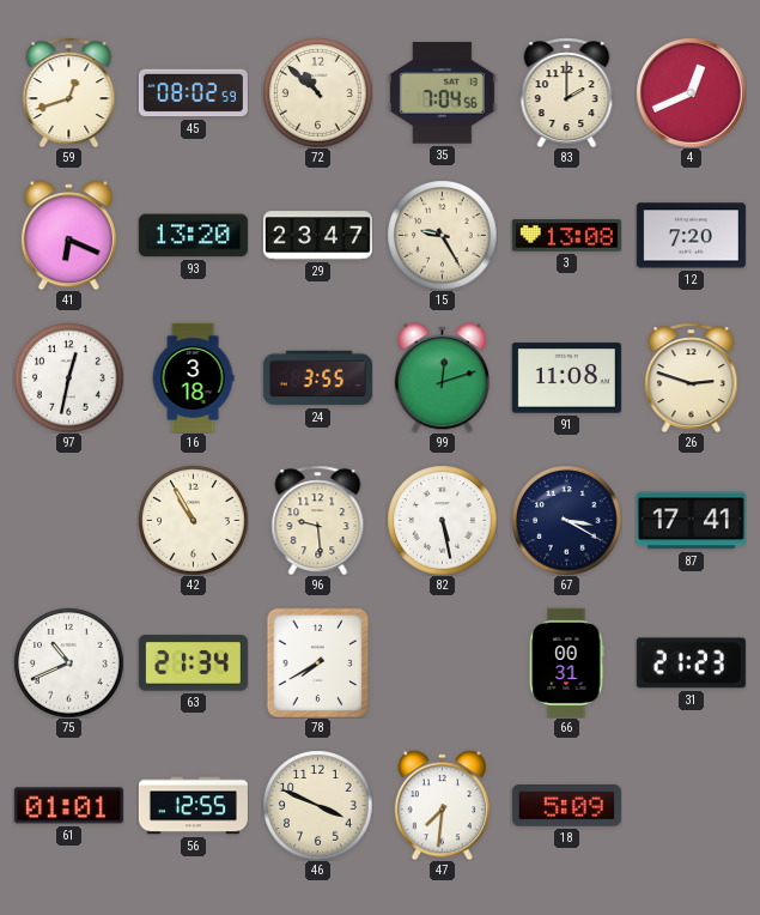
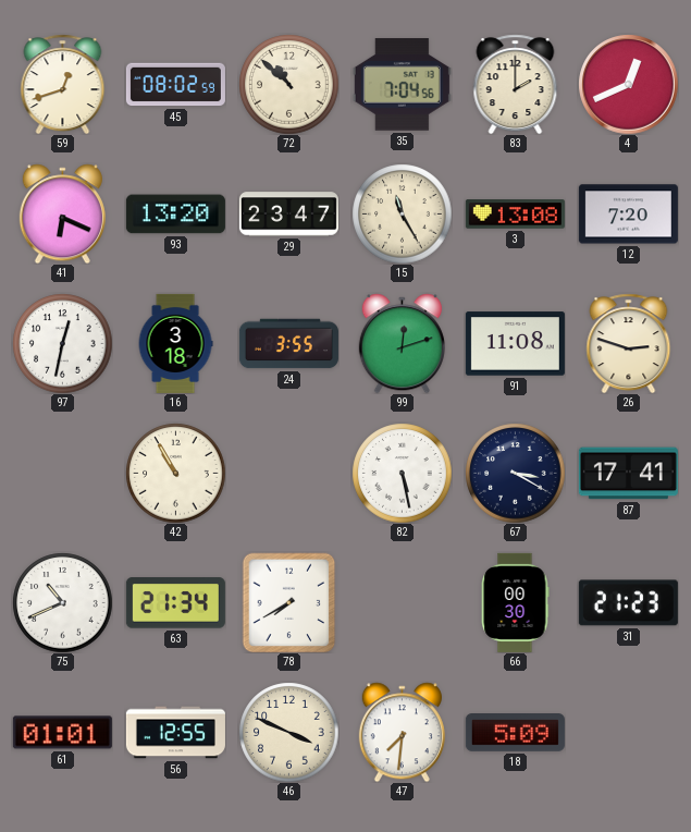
15: 9:25 -> 11:25
96: 9:29 -> none
66: 00:31 -> 00:30
